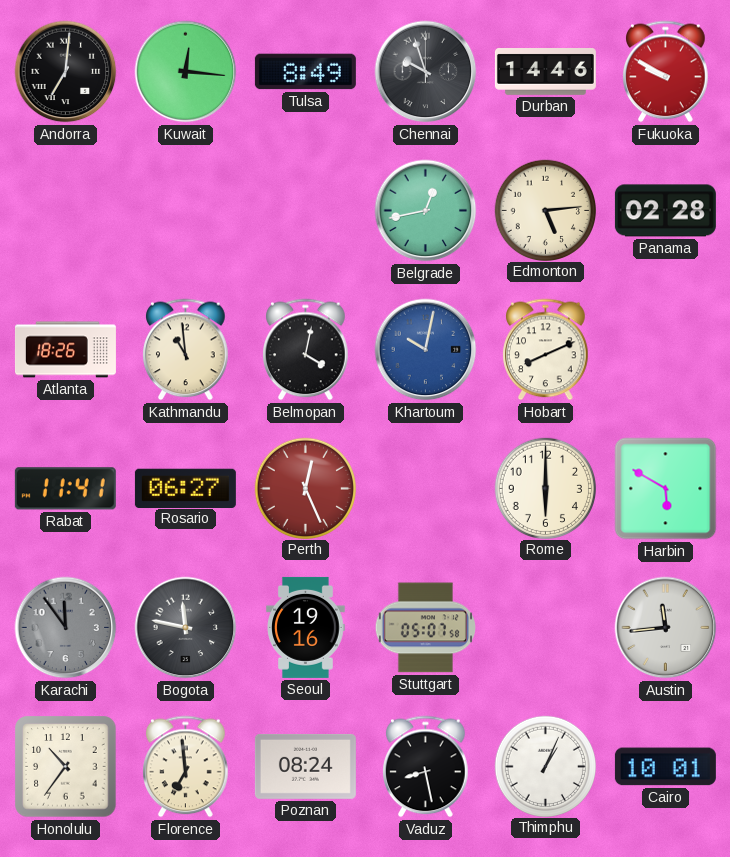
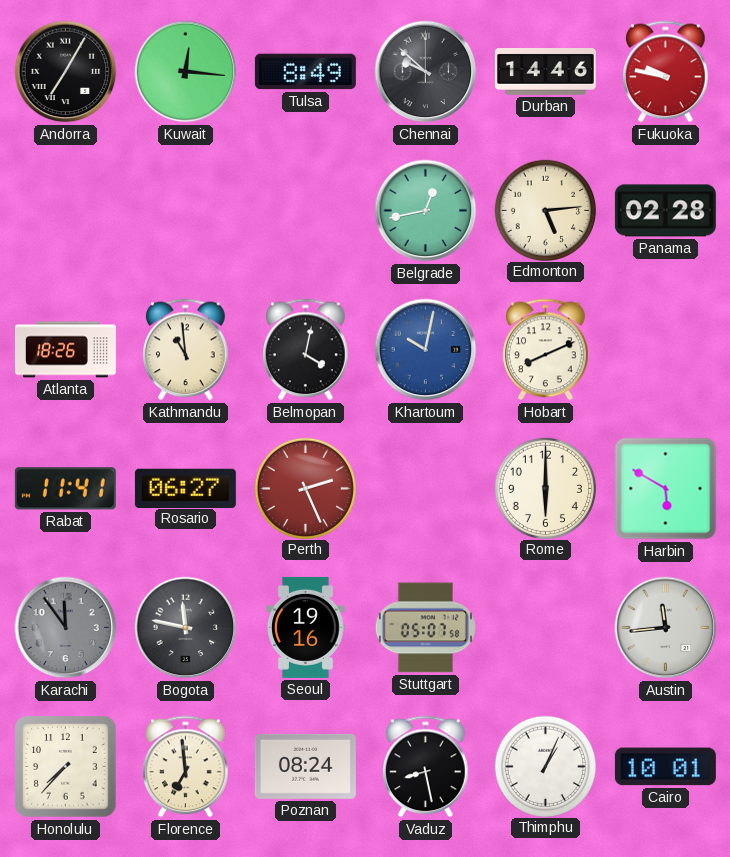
Andorra: 7:01 -> 7:05
Chennai: 9:57 -> 9:52
Fukuoka: 9:50 -> 9:47
Perth: 12:26 -> 2:26
Honolulu: 10:36 -> 7:37
